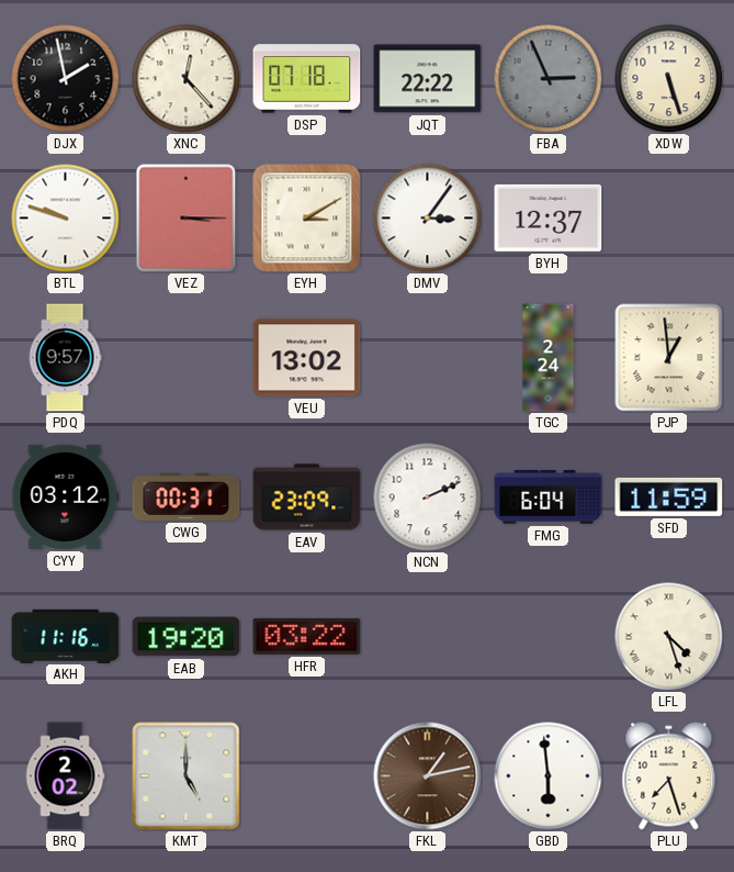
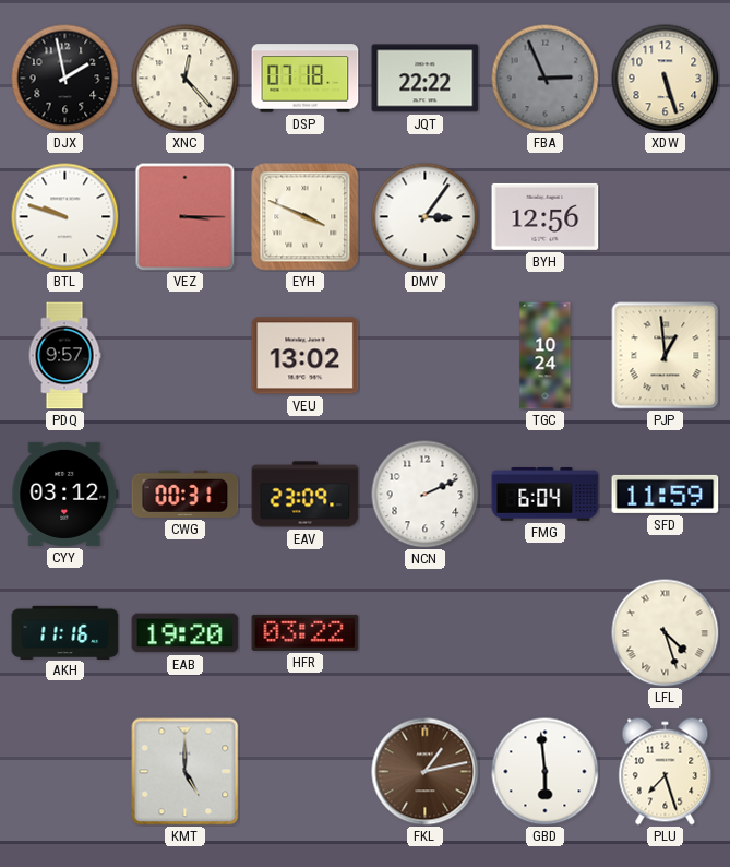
EYH: 3:10 -> 3:49
BYH: 12:37 -> 12:56
TGC: 2:24 -> 10:24
BRQ: 2:02 -> none
